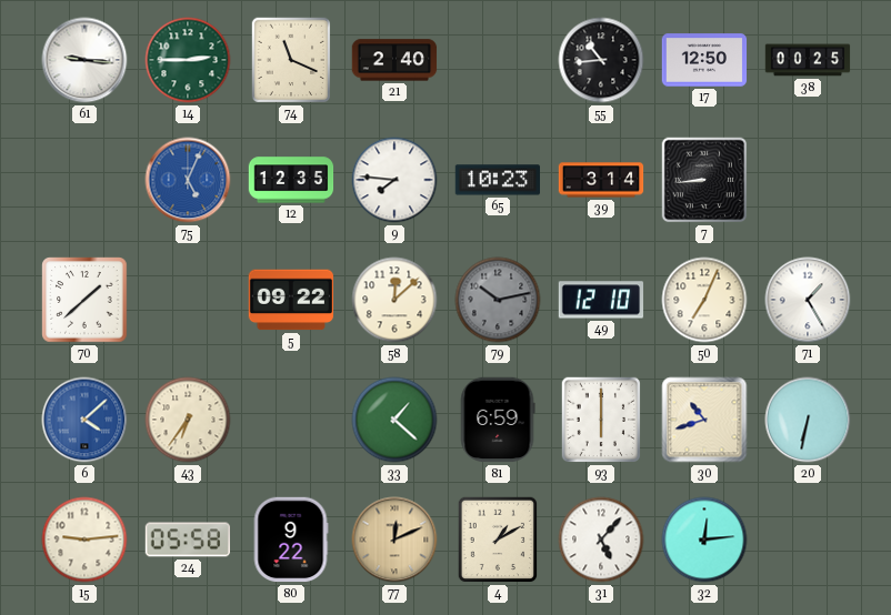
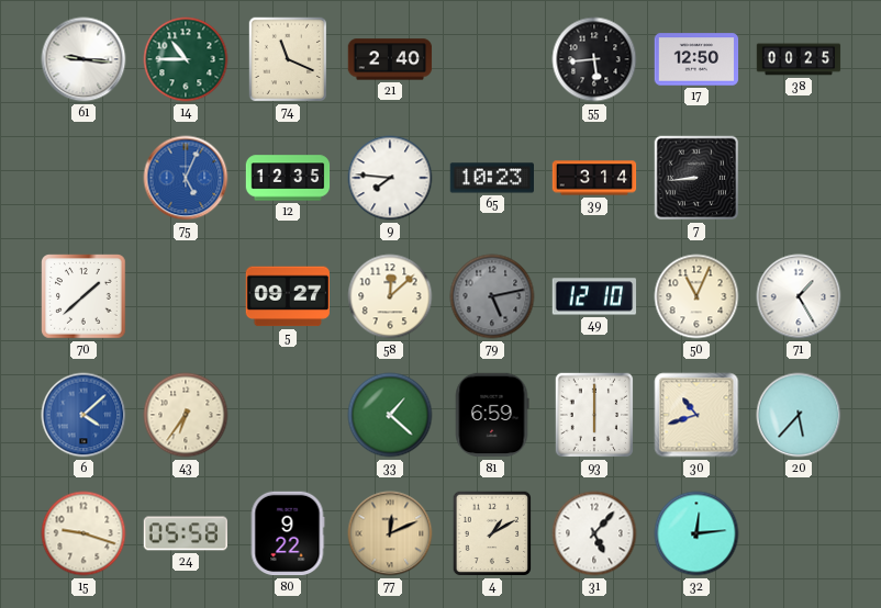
14: 2:45 -> 10:45
55: 10:44 -> 5:44
5: 09:22 -> 09:27
79: 10:13 -> 5:13
50: 7:04 -> 11:04
20: 6:32 -> 5:37
15: 9:14 -> 9:18
